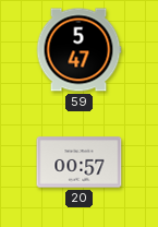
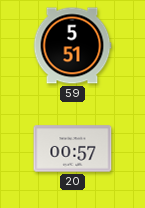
59: 5:47 -> 5:51
